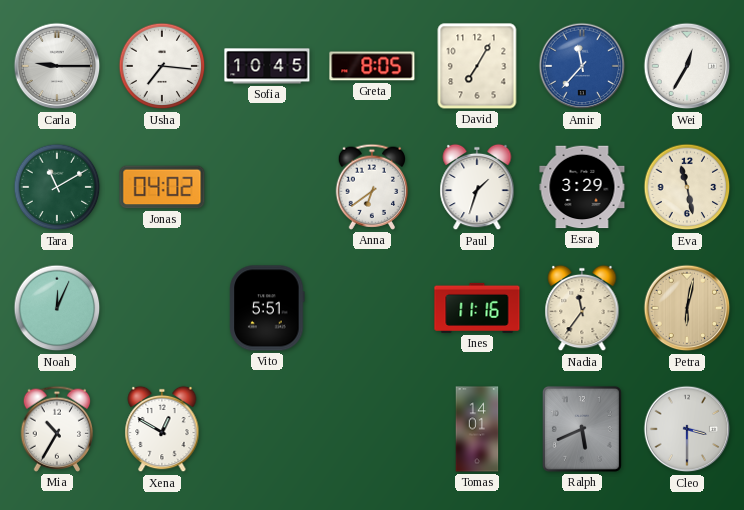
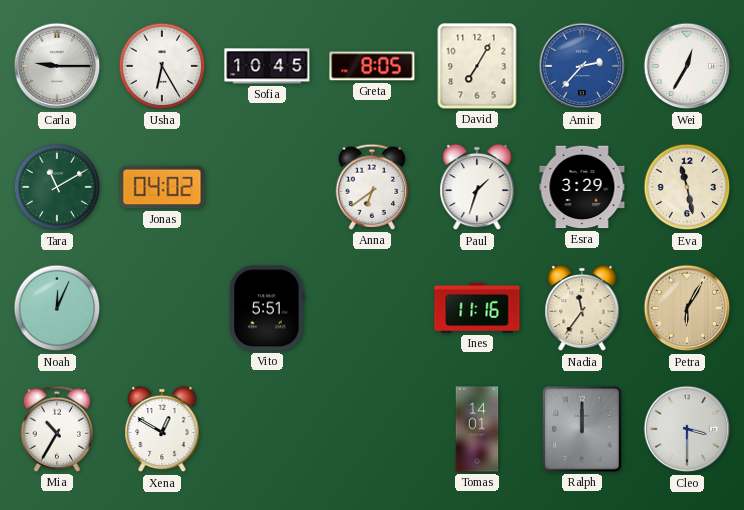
Usha: 7:16 -> 6:25
Amir: 11:37 -> 2:37
Petra: 6:02 -> 6:05
Ralph: 5:41 -> 12:00
